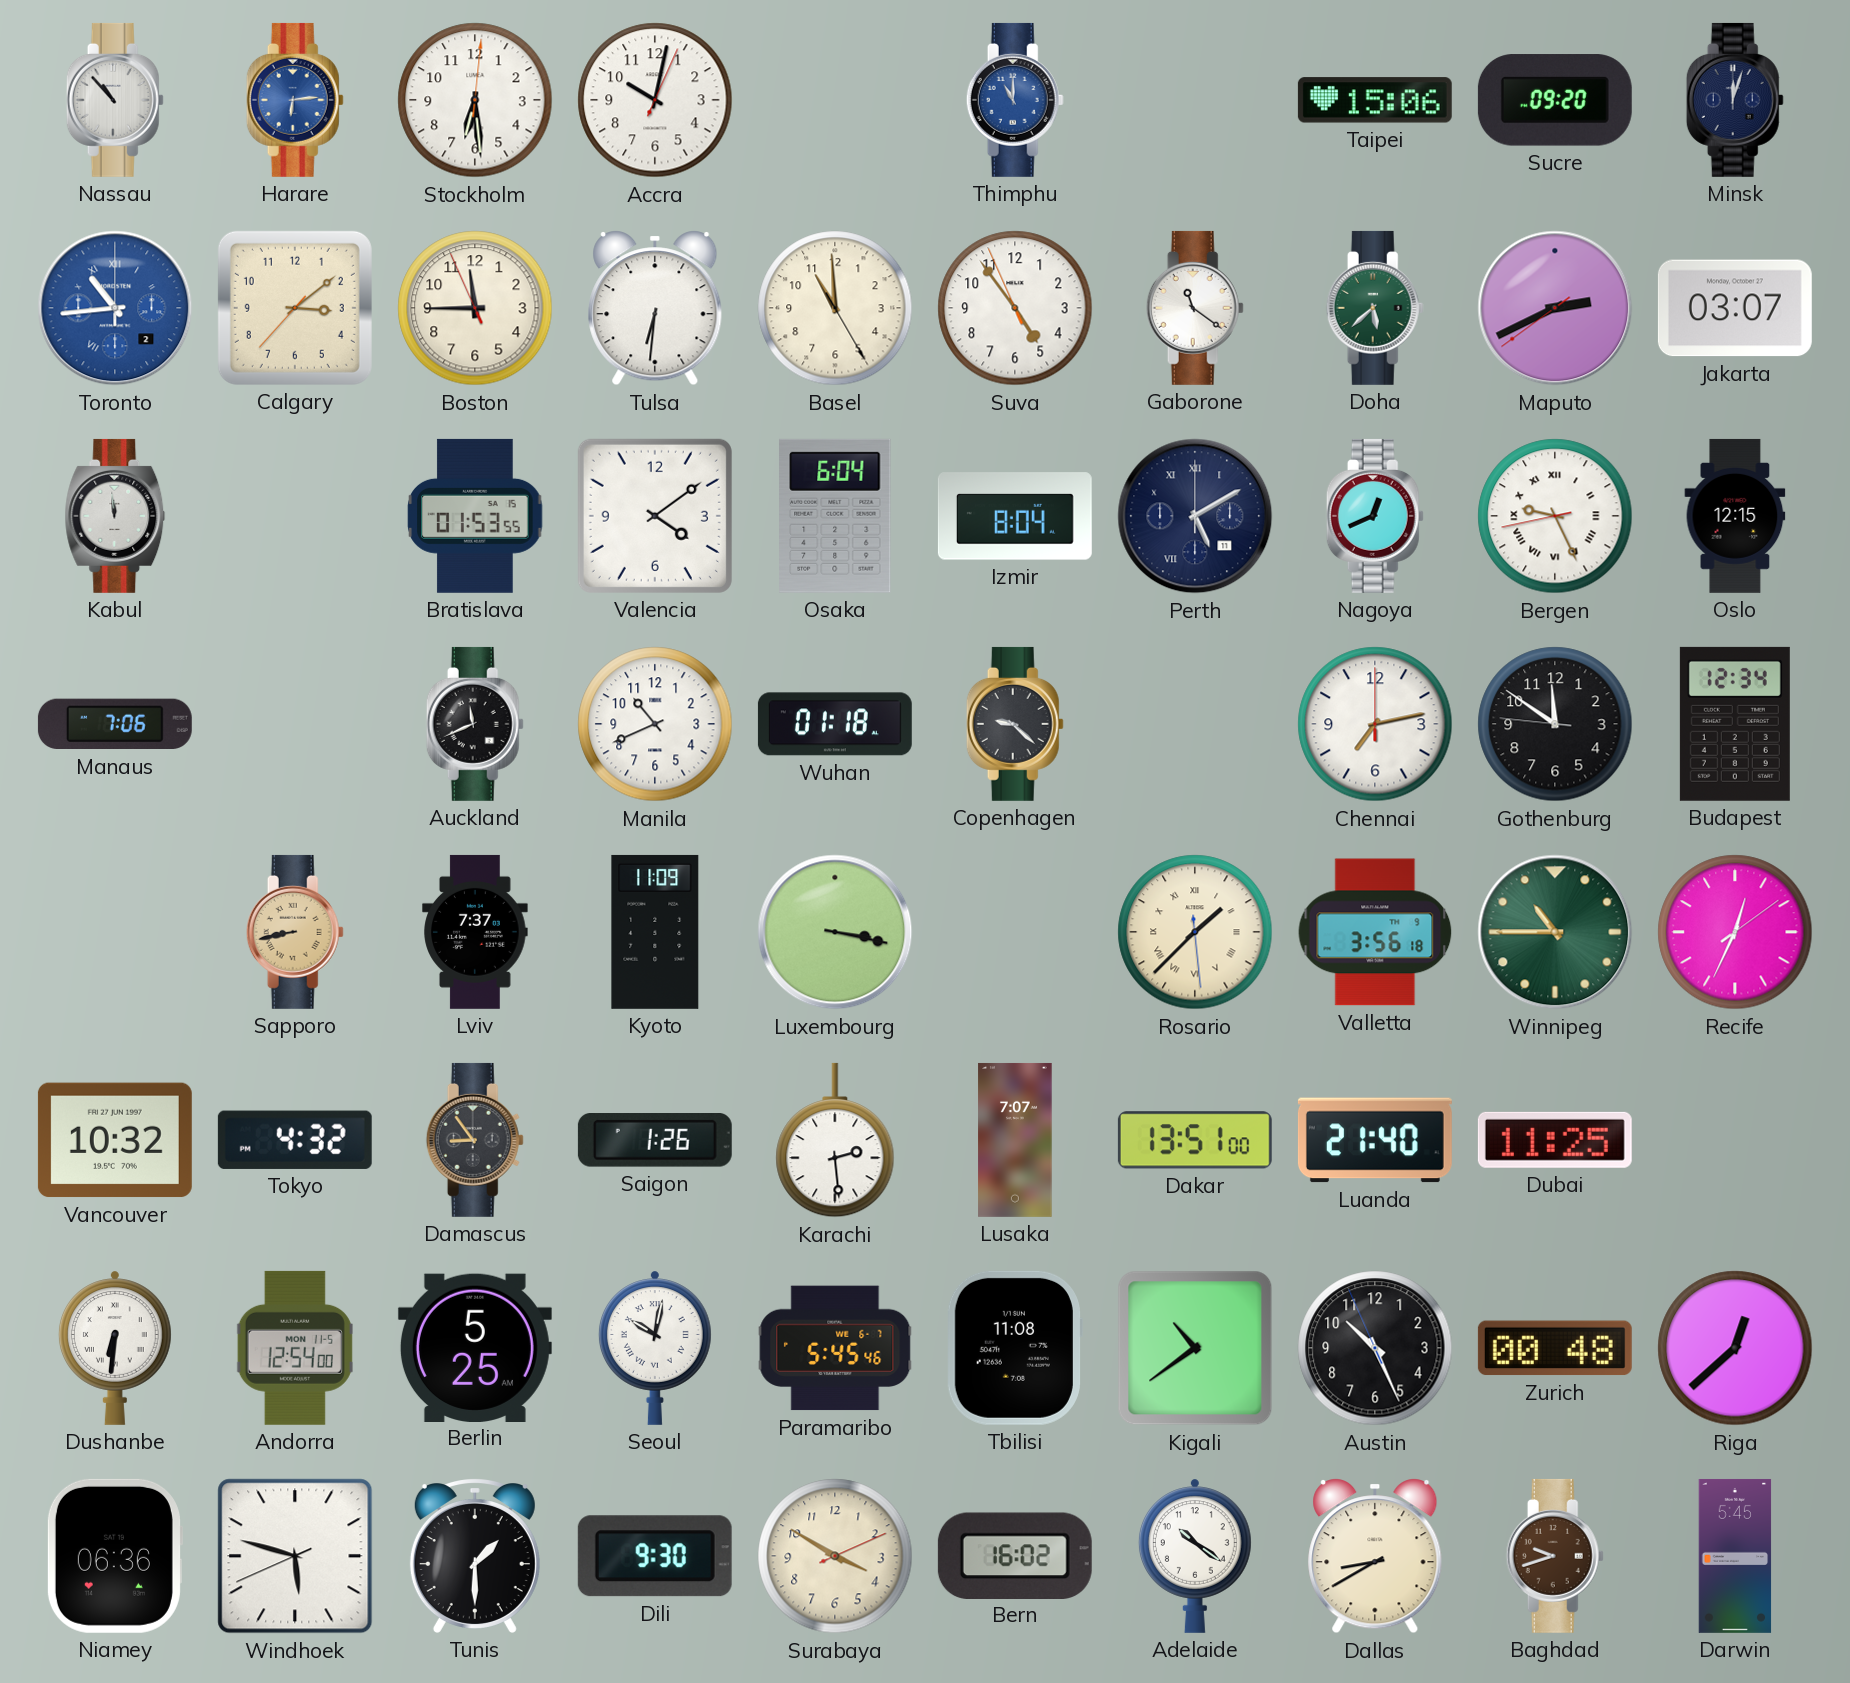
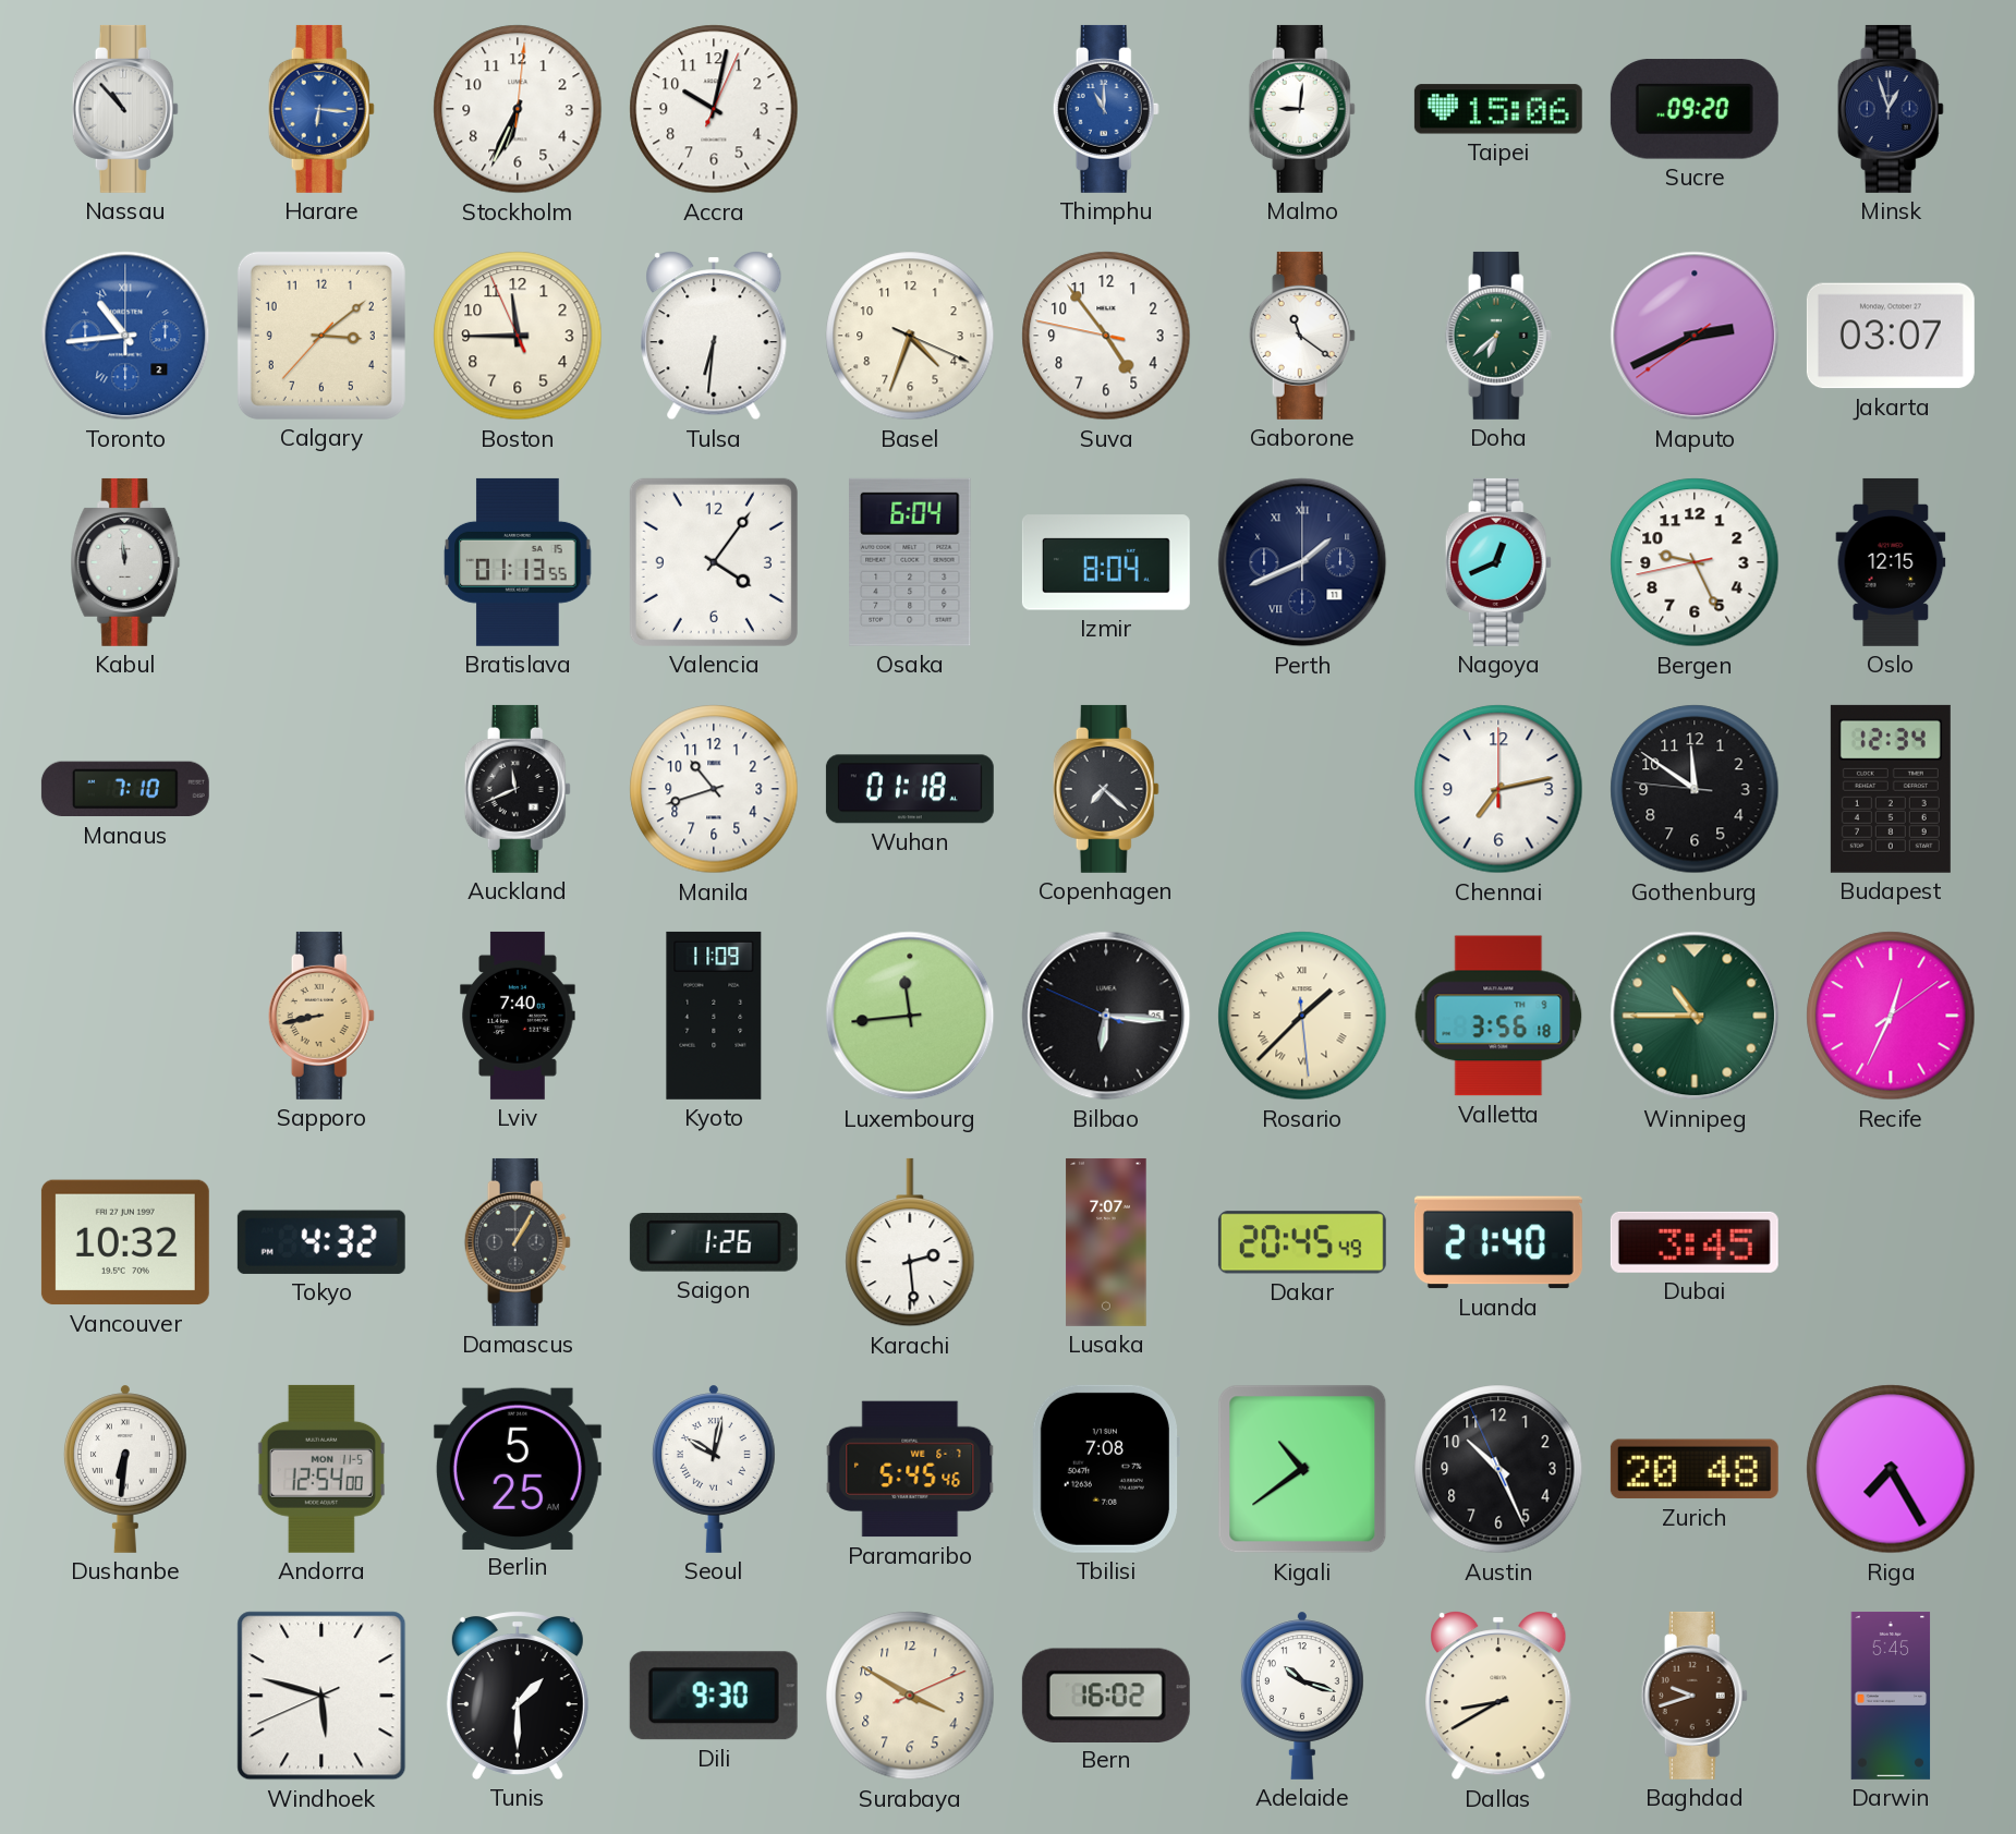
Harare: 6:14 -> 6:16
Stockholm: 6:29 -> 6:34
Malmo: none -> 9:01
Minsk: 12:03 -> 12:57
Basel: 10:59 -> 4:33
Suva: 4:53:56 -> 4:53:47
Doha: 5:38 -> 6:38
Bratislava: 01:53 -> 01:13
Valencia: 4:09 -> 4:06
Perth: 5:10 -> 1:41
Bergen numerals: Roman -> Arabic
Manaus: 7:06 -> 7:10
Manila: 10:41 -> 10:42
Copenhagen: 9:22 -> 7:22
Lviv: 7:37 -> 7:40
Luxembourg: 3:17 -> 11:44
Bilbao: none -> 6:15
Damascus: 8:54 -> 1:05
Dakar: 13:51 -> 20:45
Dubai: 11:25 -> 3:45
Tbilisi: 11:08 -> 7:08
Zurich: 00:48 -> 20:48
Riga: 12:38 -> 7:25
Niamey: 06:36 -> none
Adelaide: 10:21 -> 10:18
